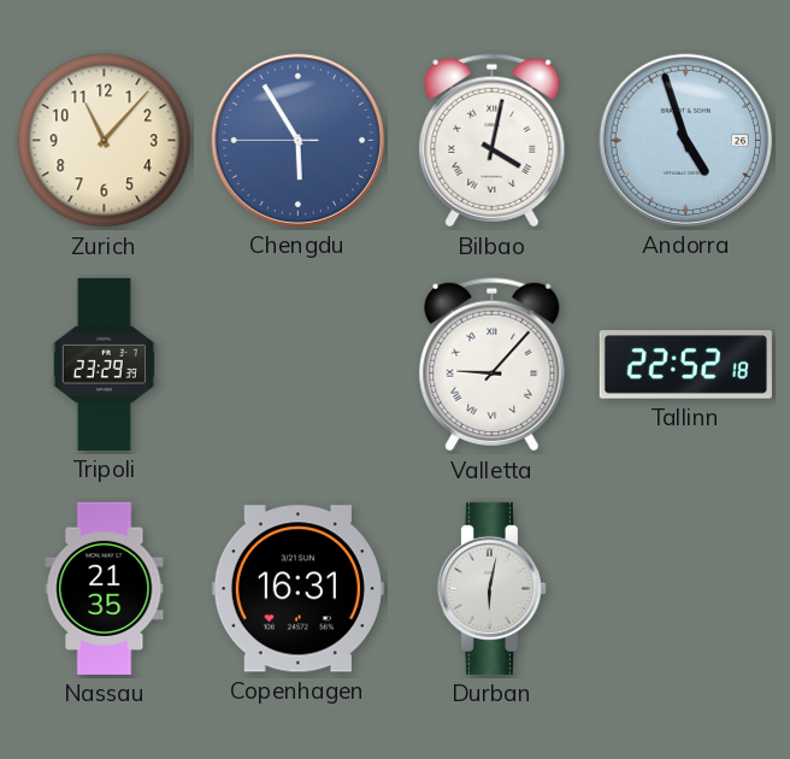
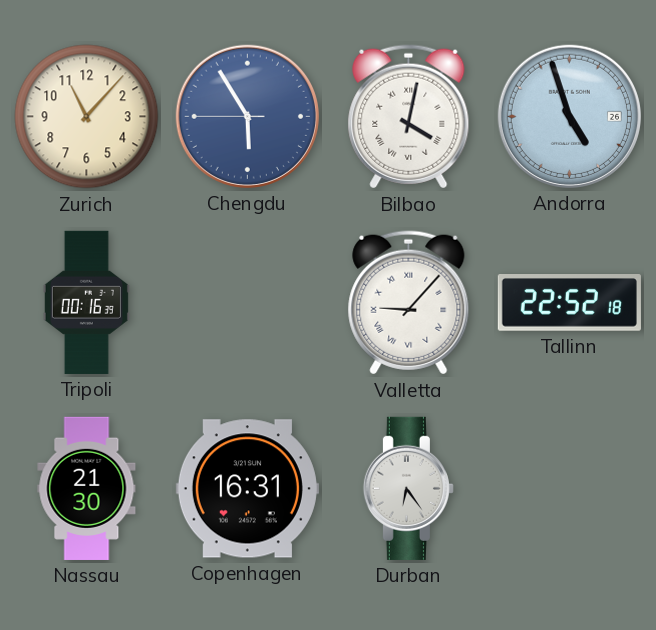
Tripoli: 23:29 -> 00:16
Nassau: 21:35 -> 21:30
Durban: 6:02 -> 6:24
